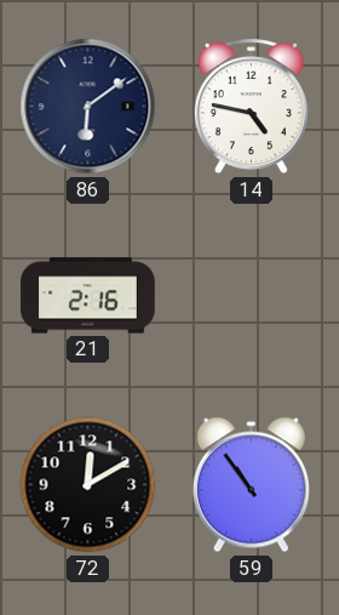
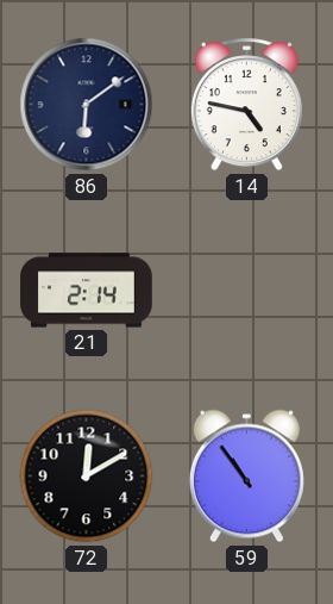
21: 2:16 -> 2:14
